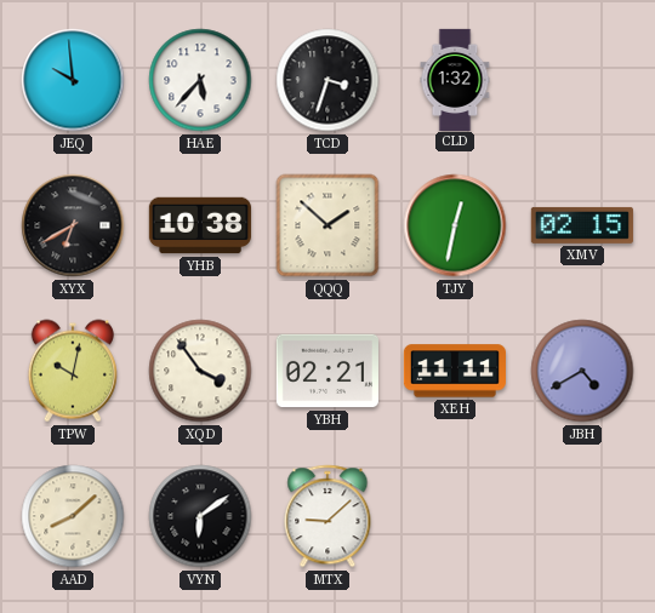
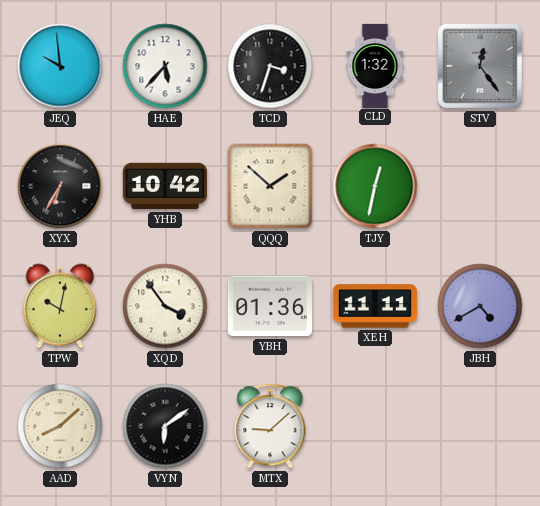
STV: none -> 12:24
XYX: 6:40 -> 6:35
YHB: 10:38 -> 10:42
XMV: 02:15 -> none
YBH: 02:21 -> 01:36
